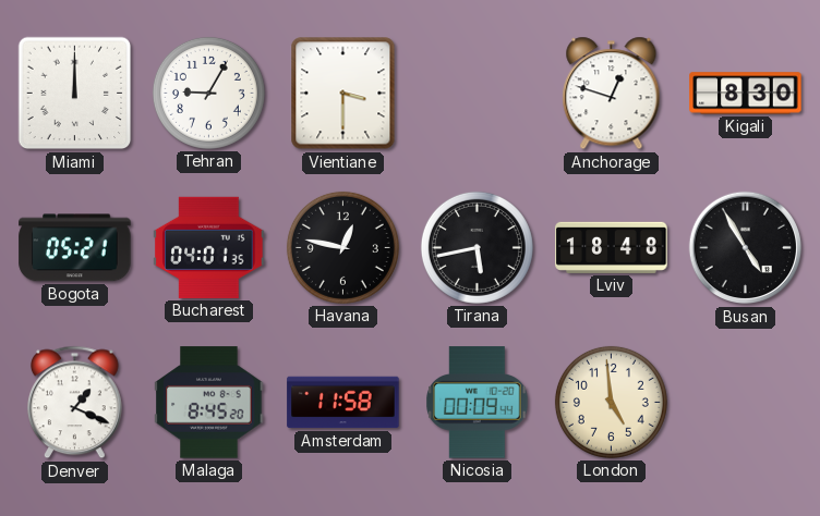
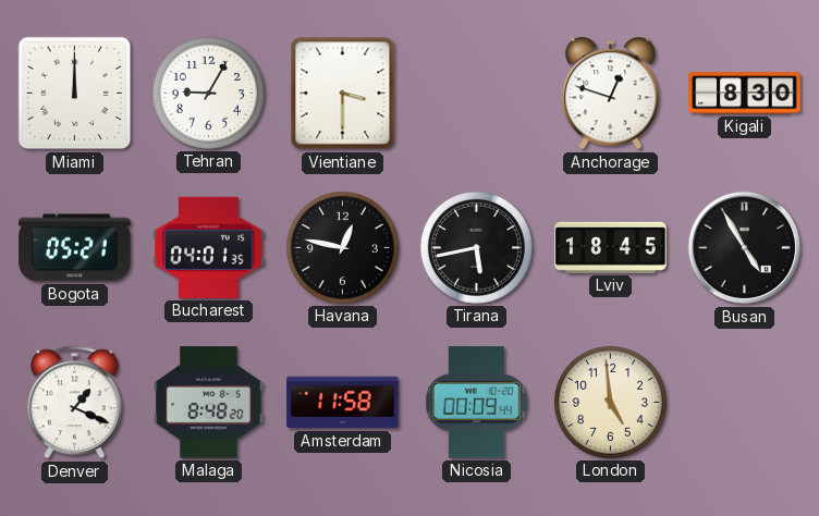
Lviv: 18:48 -> 18:45
Malaga: 8:45 -> 8:48
